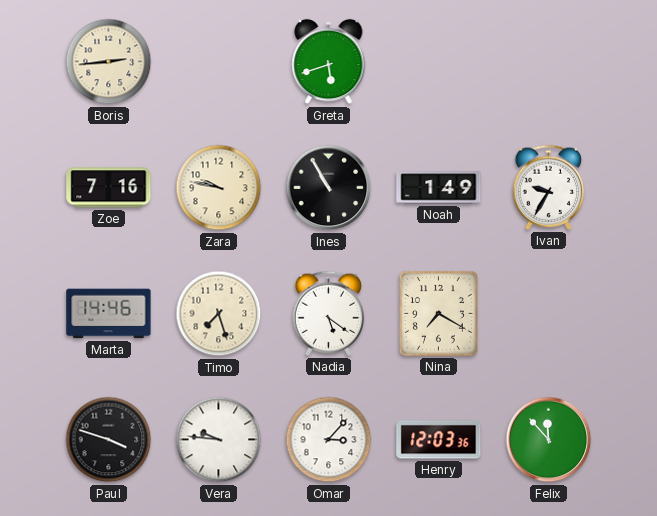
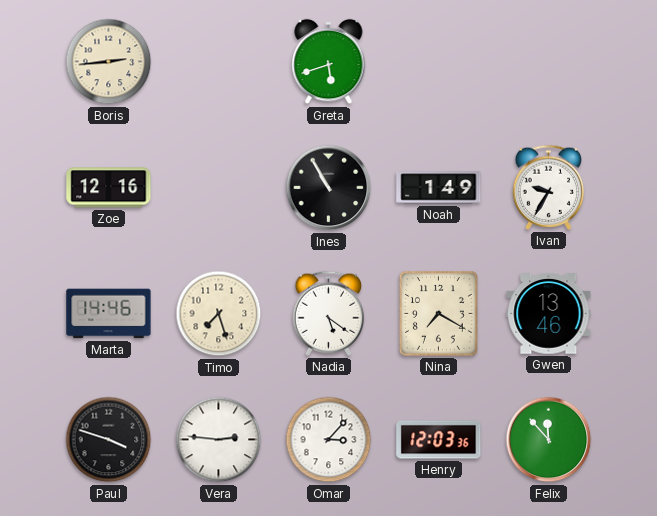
Zoe: 7:16 -> 12:16
Zara: 9:47 -> none
Gwen: none -> 13:46
Vera: 9:46 -> 2:46
